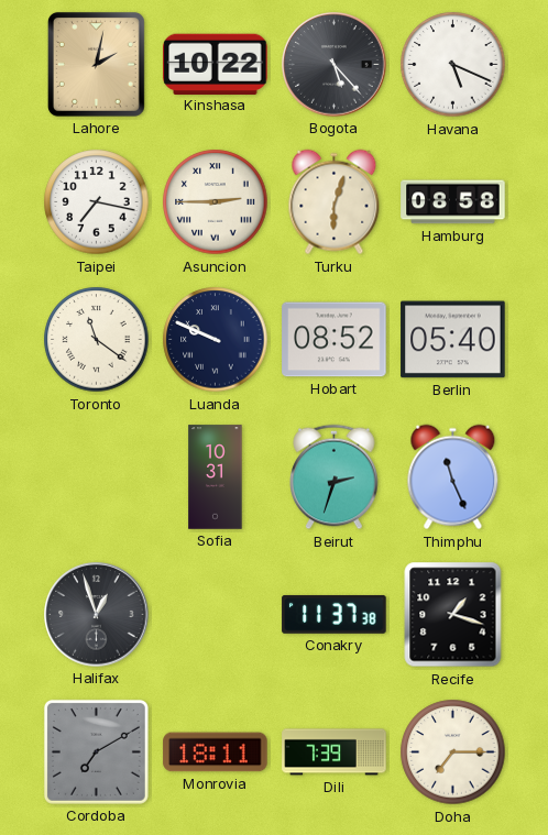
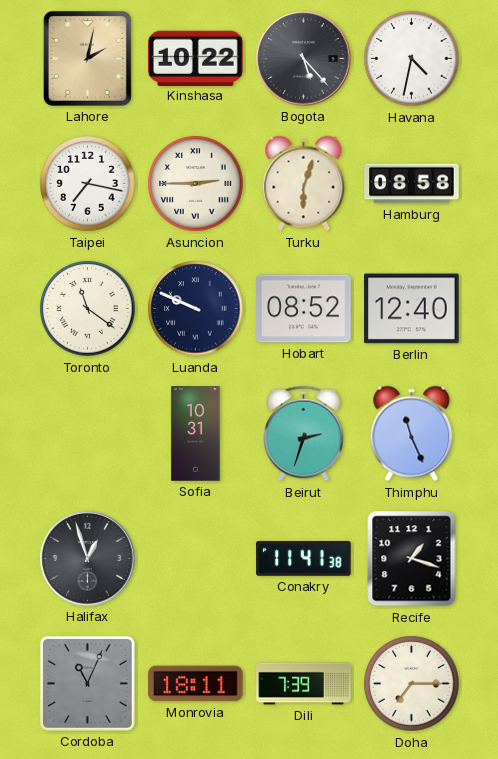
Havana: 5:19 -> 4:32
Berlin: 05:40 -> 12:40
Conakry: 11:37 -> 11:41
Cordoba: 7:10 -> 11:04
